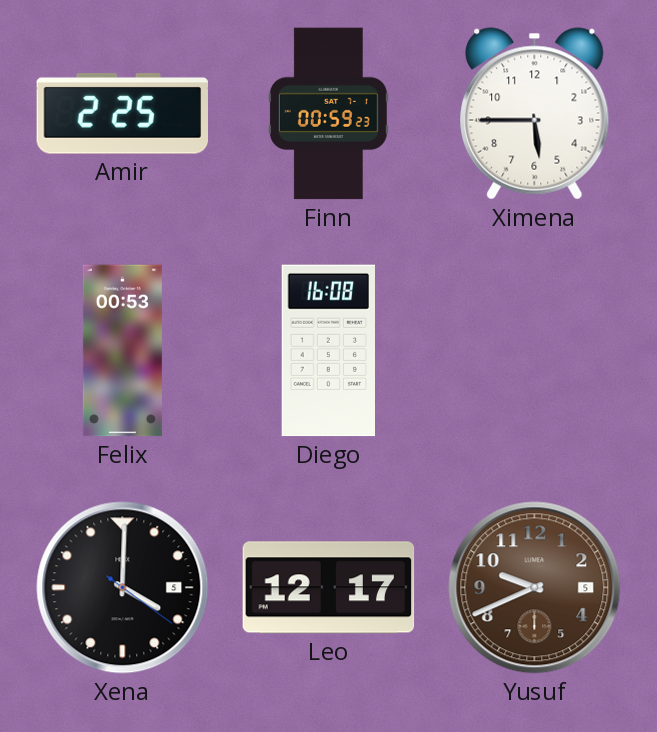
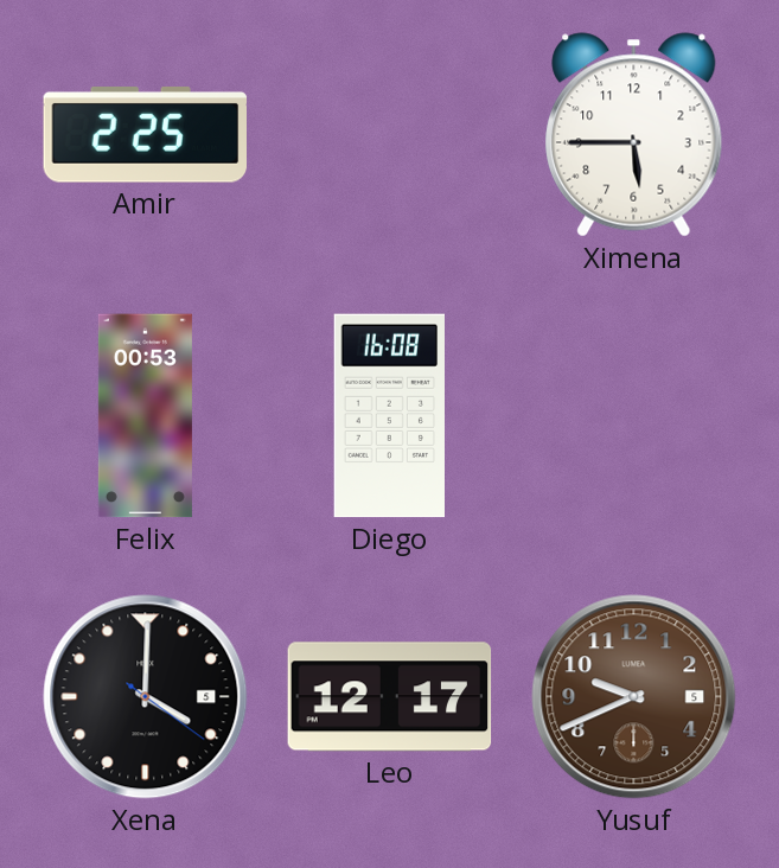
Finn: 00:59 -> none
